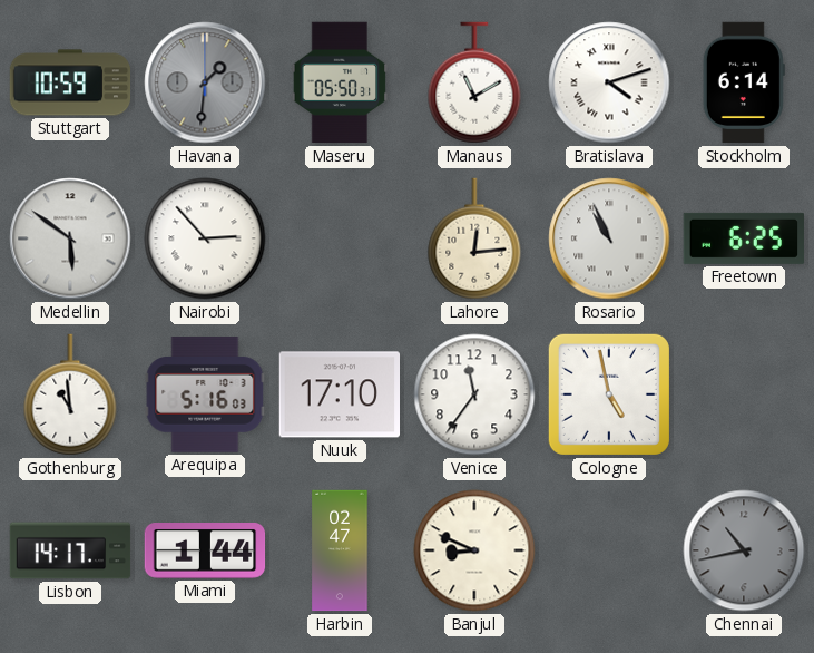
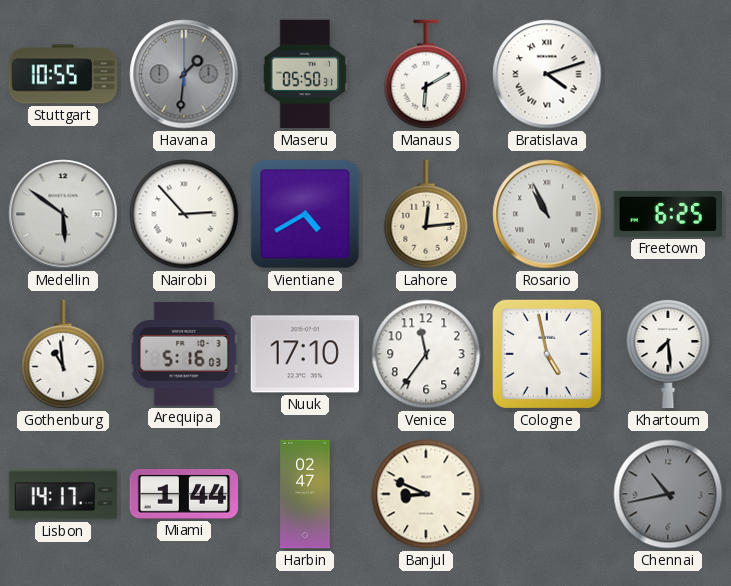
Stuttgart: 10:59 -> 10:55
Manaus: 11:10 -> 6:10
Stockholm: 6:14 -> none
Vientiane: none -> 4:40
Khartoum: none -> 7:29
